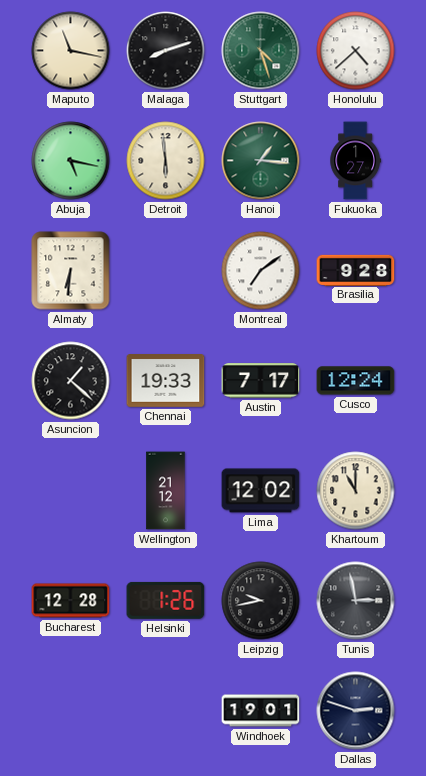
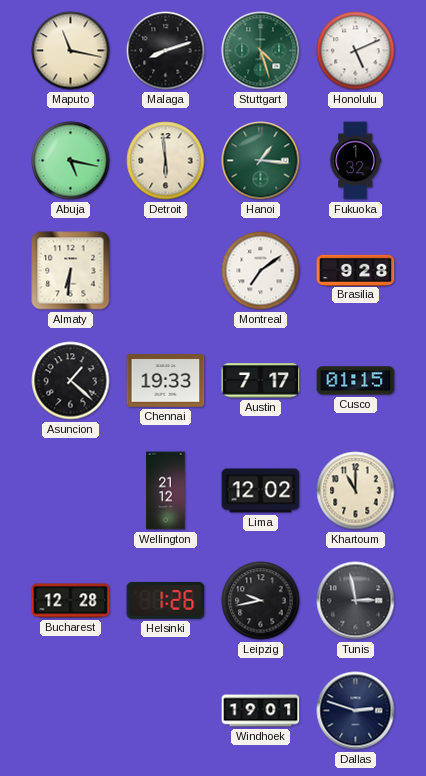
Honolulu: 4:38 -> 5:11
Fukuoka: 1:27 -> 1:32
Cusco: 12:24 -> 01:15
